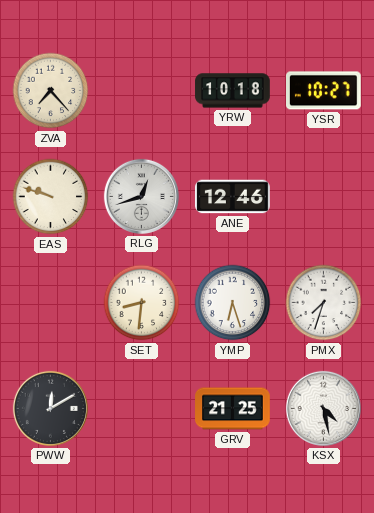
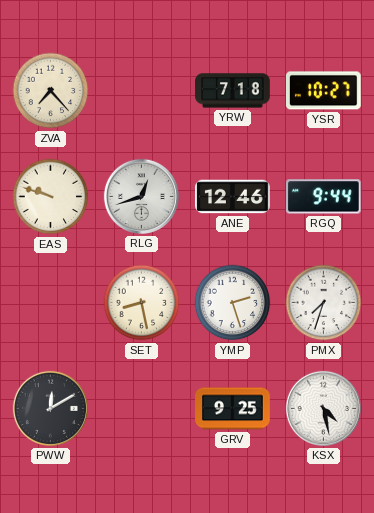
YRW: 10:18 -> 7:18
RGQ: none -> 9:44
SET: 8:31 -> 8:28
YMP: 6:27 -> 2:27
GRV: 21:25 -> 9:25
